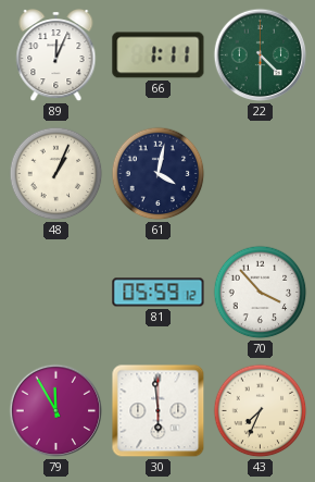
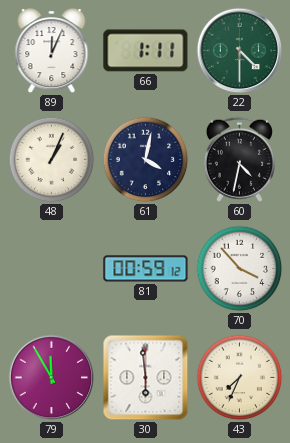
60: none -> 4:32
81: 05:59 -> 00:59
